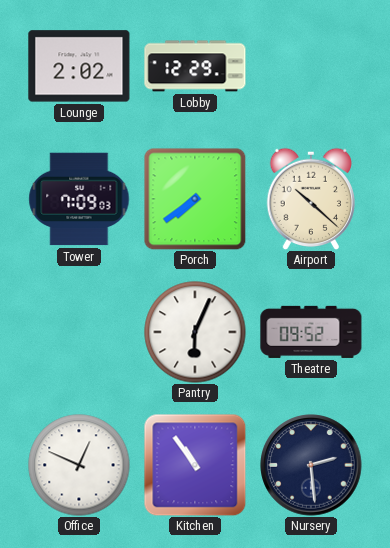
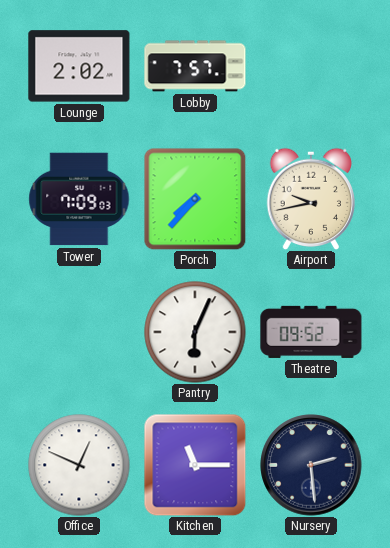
Lobby: 12:29 -> 7:57
Porch: 7:39 -> 7:37
Airport: 10:22 -> 9:43
Kitchen: 10:54 -> 11:15
